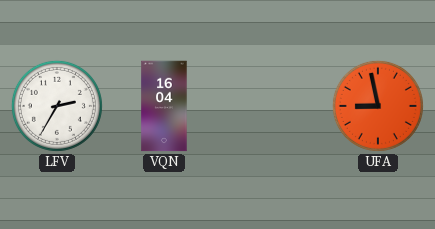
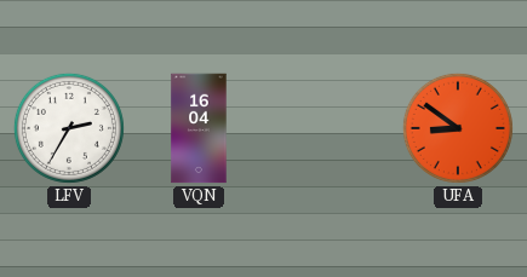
UFA: 8:58 -> 8:51
